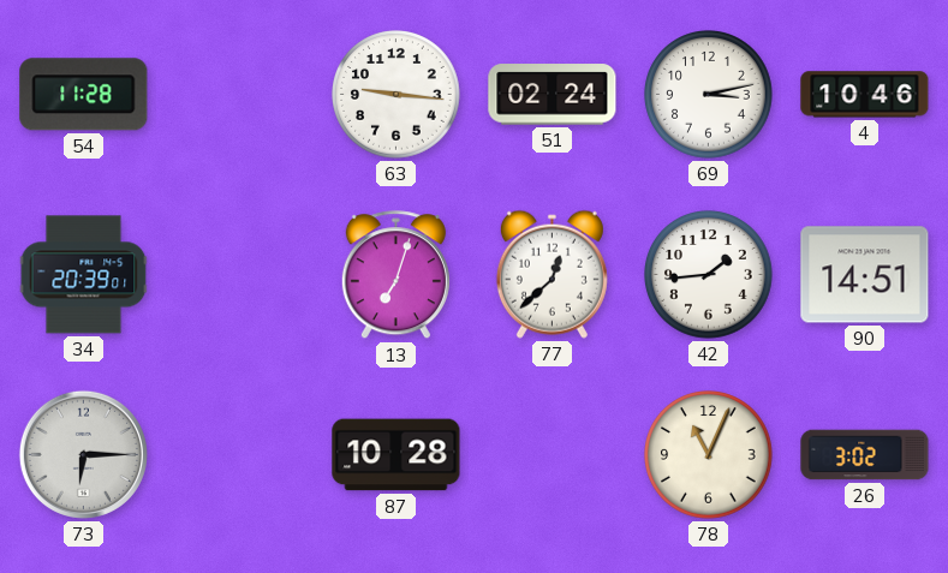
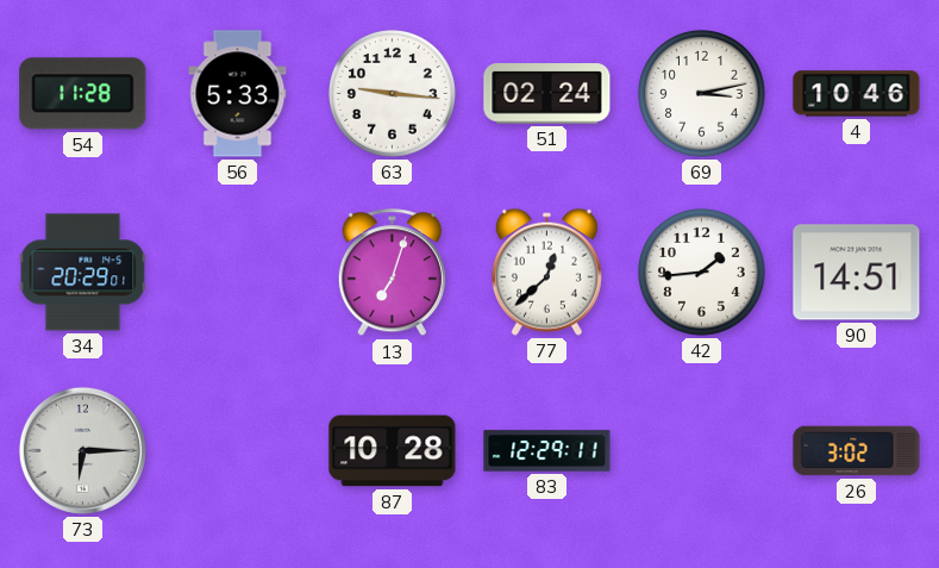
56: none -> 5:33
34: 20:39 -> 20:29
83: none -> 12:29
78: 11:04 -> none
